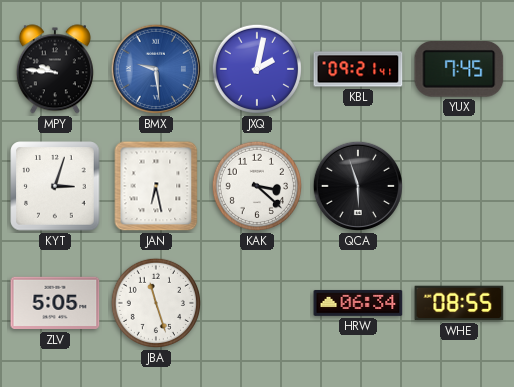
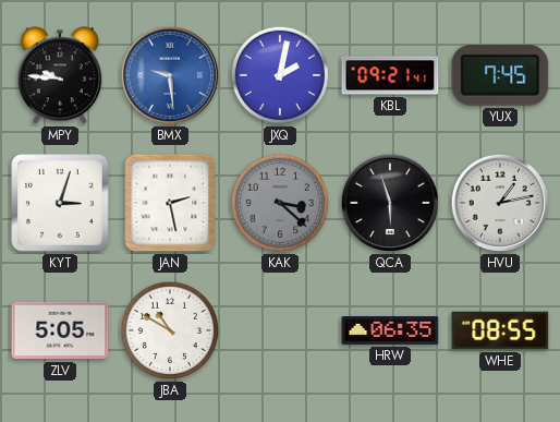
JAN: 6:28 -> 2:28
KAK dial: white -> grey
HVU: none -> 1:13
JBA: 11:27 -> 10:50
HRW: 06:34 -> 06:35
